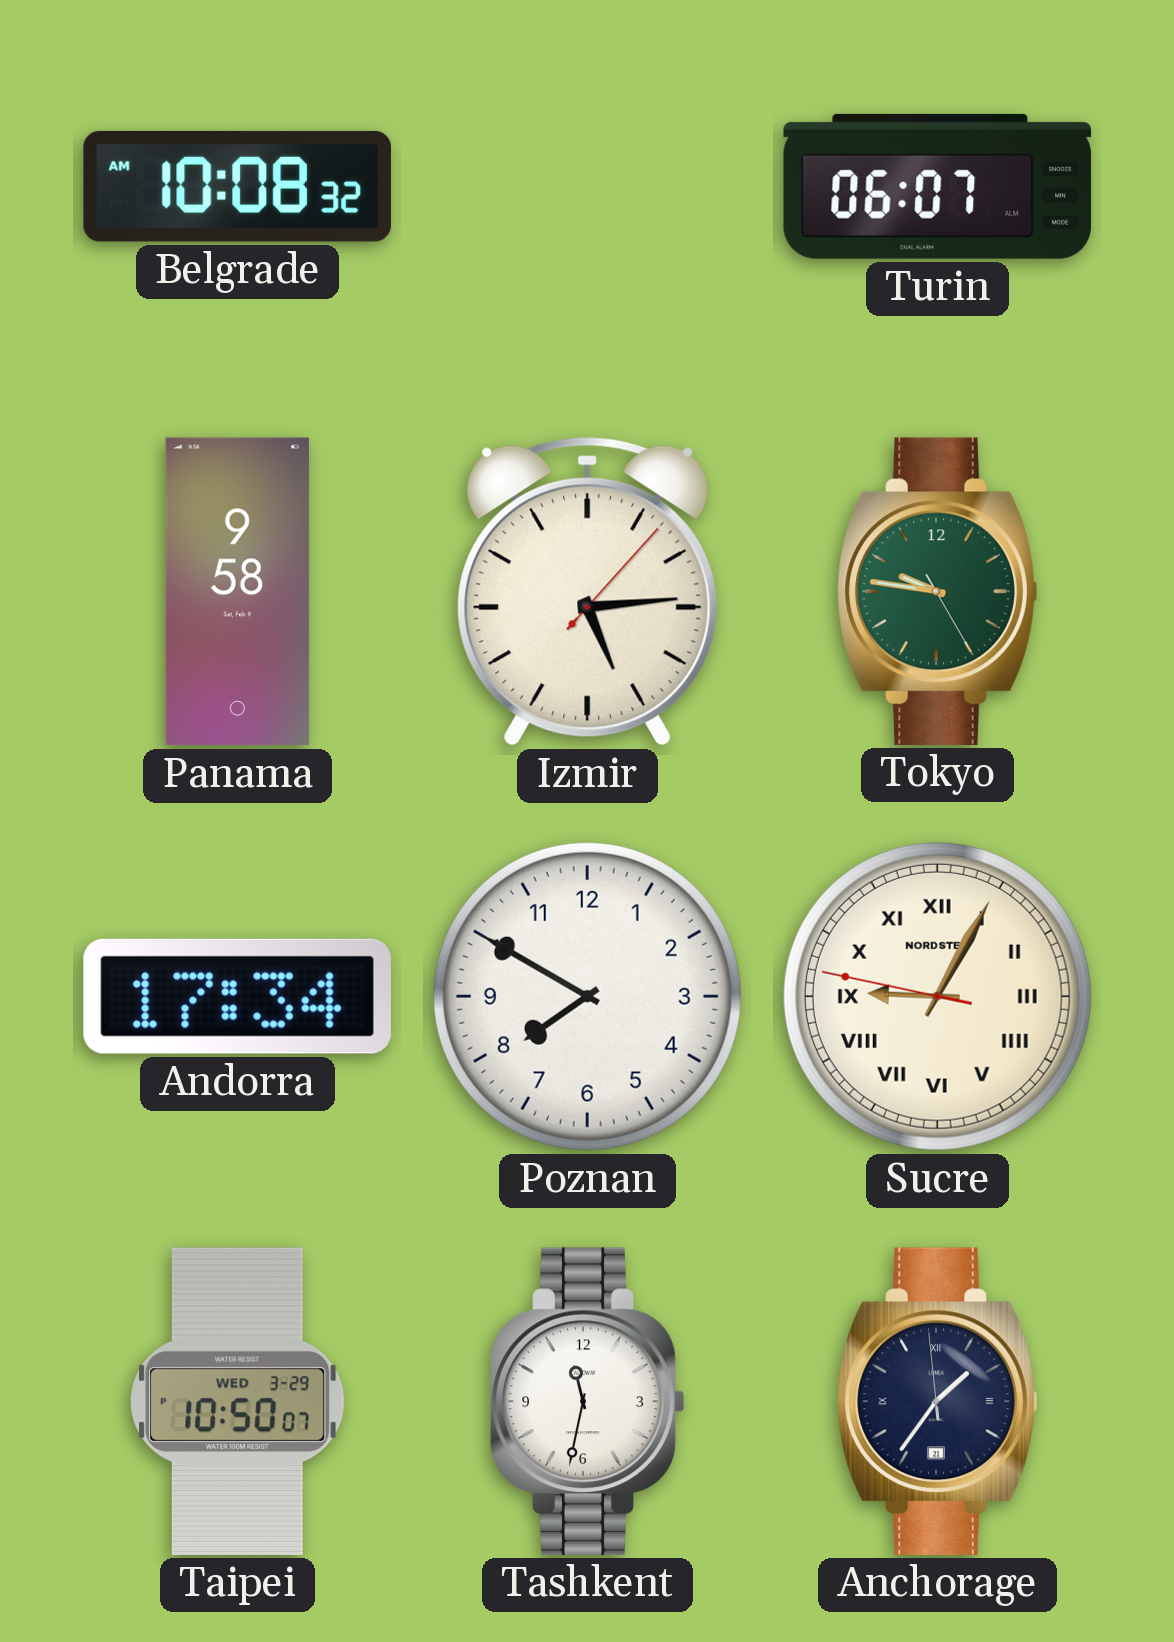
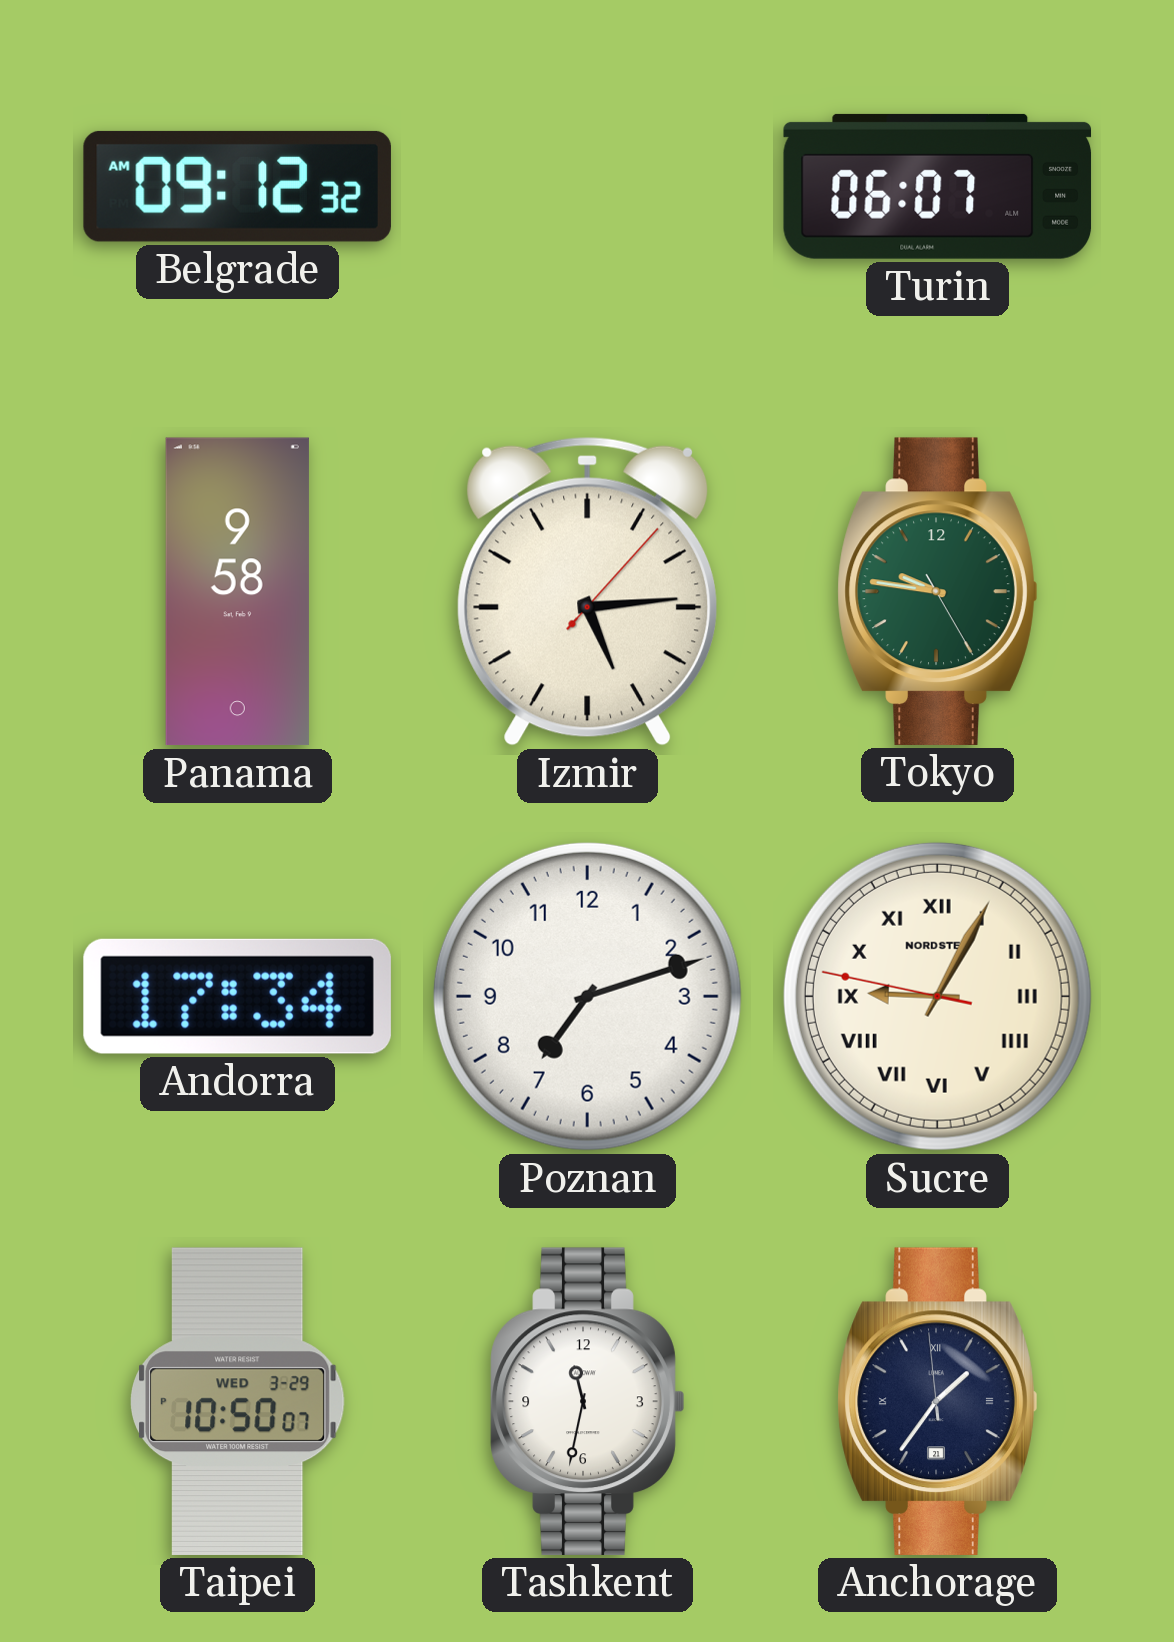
Belgrade: 10:08 -> 09:12
Poznan: 7:50 -> 7:12
